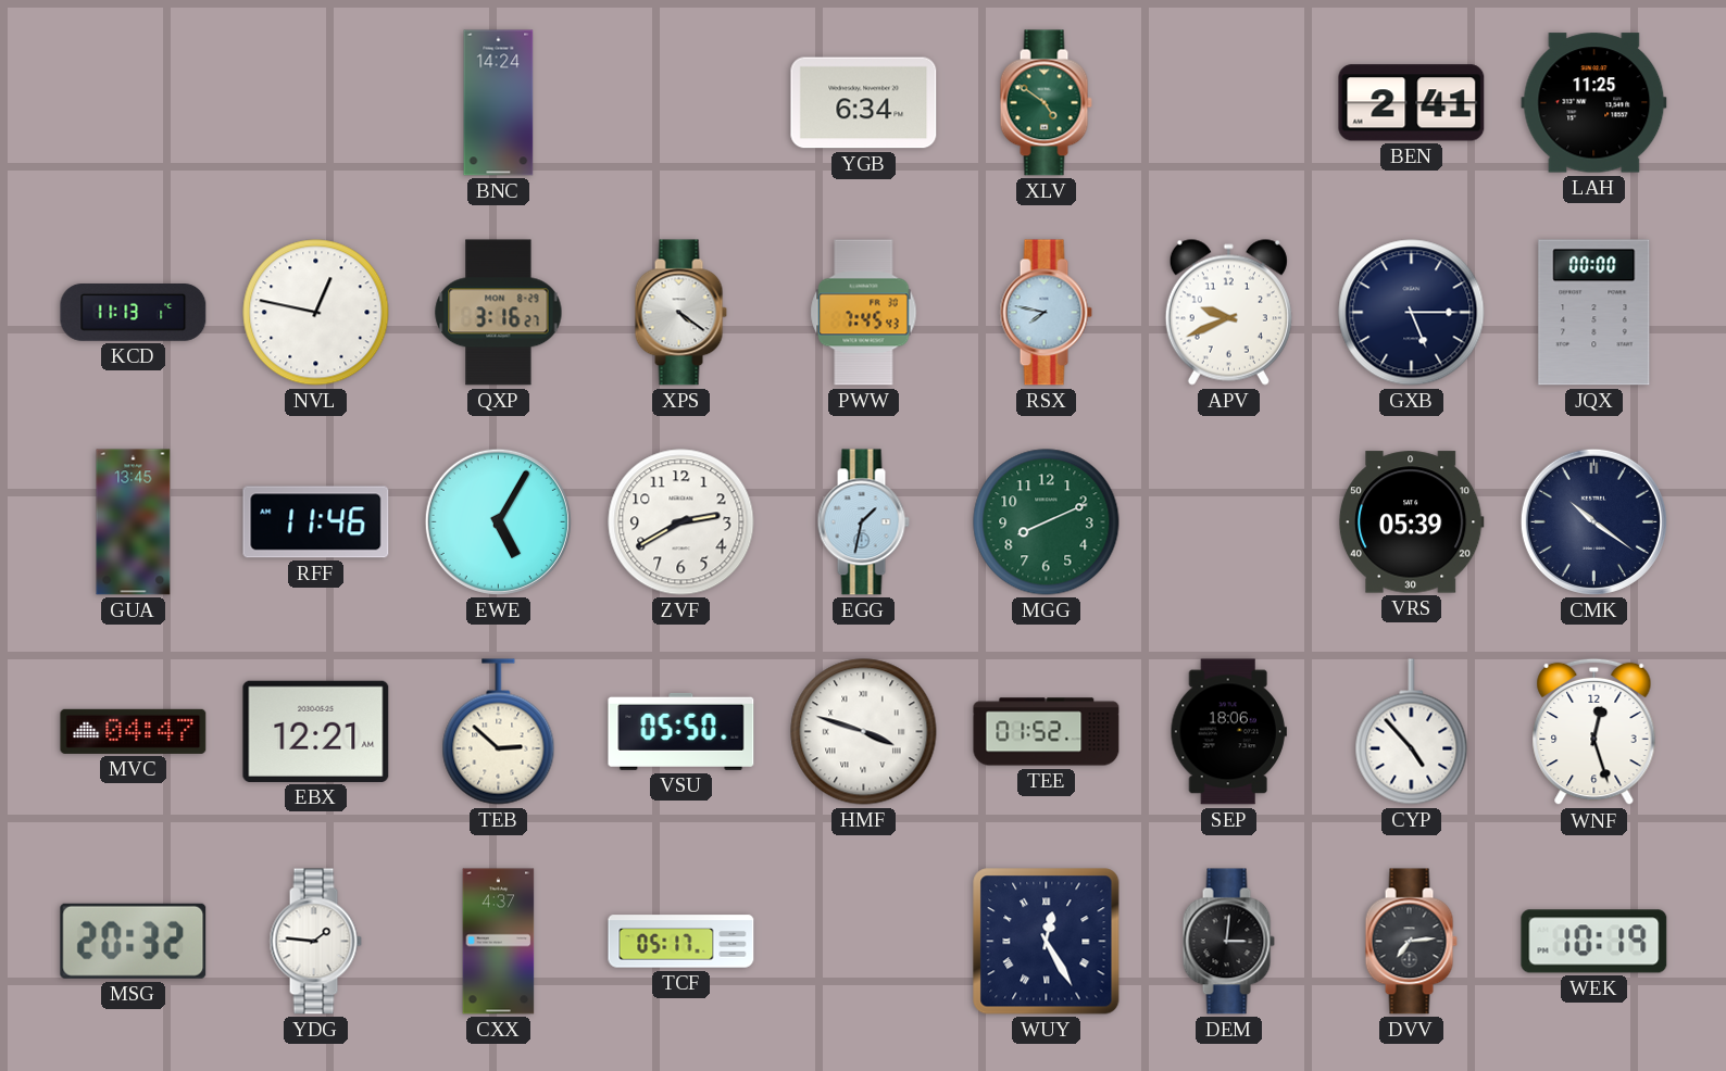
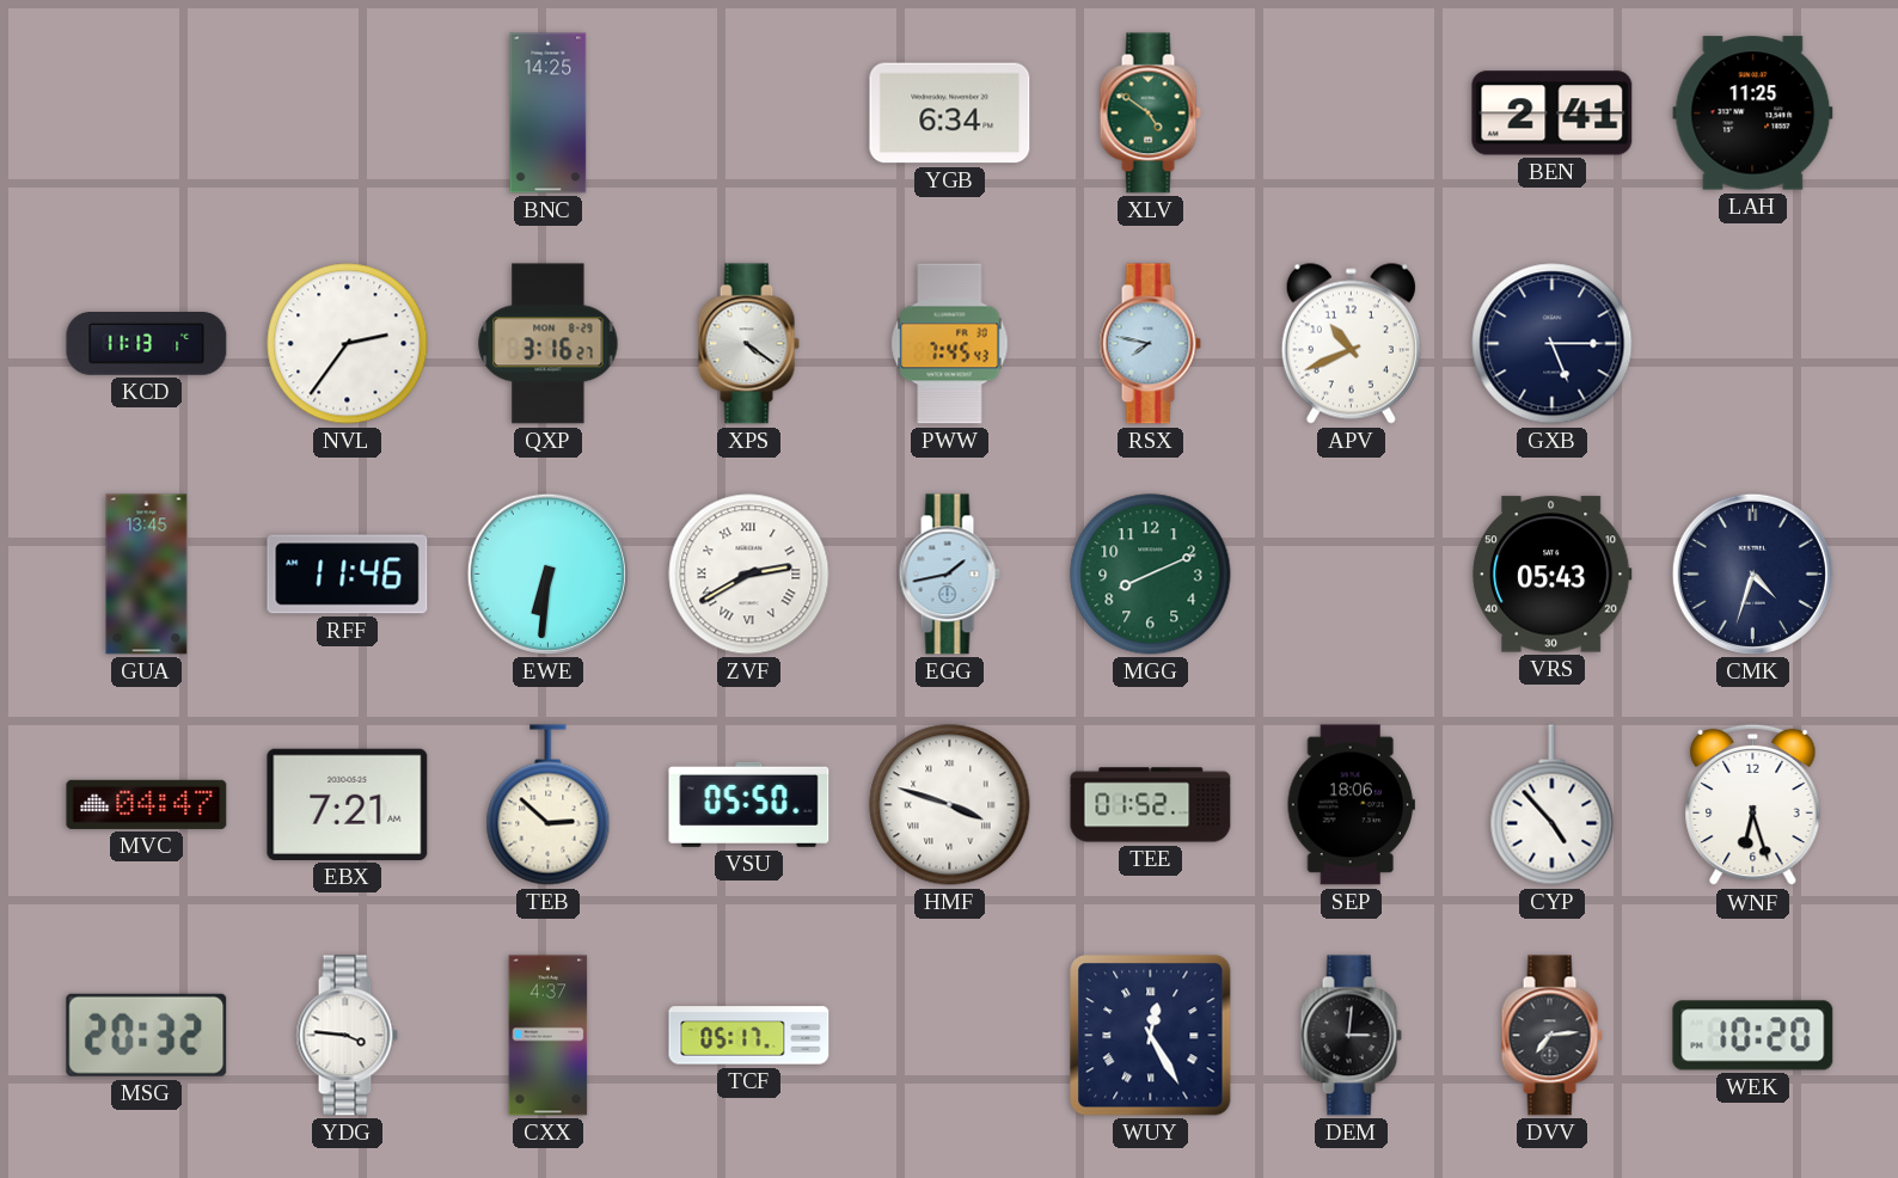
BNC: 14:24 -> 14:25
NVL: 12:47 -> 2:36
APV: 9:41 -> 10:41
JQX: 00:00 -> none
EWE: 5:05 -> 6:31
ZVF numerals: Arabic -> Roman
EGG: 1:32 -> 1:43
VRS: 05:39 -> 05:43
CMK: 10:21 -> 4:33
EBX: 12:21 -> 7:21
WNF: 12:27 -> 6:27
YDG: 1:46 -> 3:46
WEK: 10:19 -> 10:20
